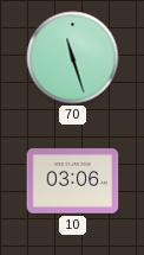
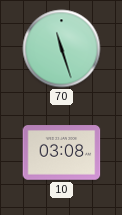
10: 03:06 -> 03:08
